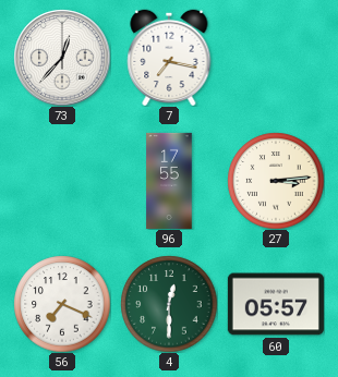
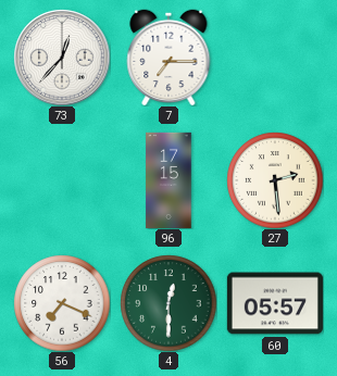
7: 7:17 -> 7:15
96: 17:55 -> 17:15
27: 3:14 -> 2:29
